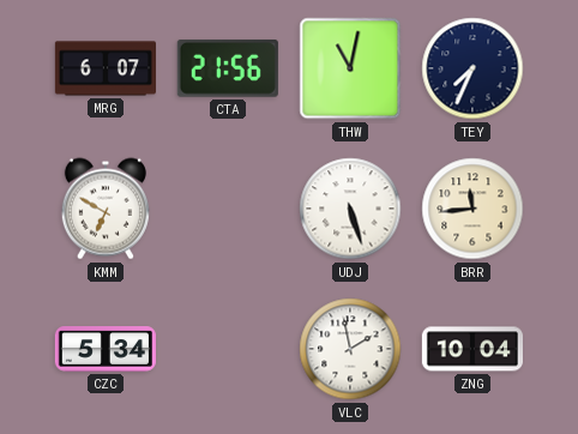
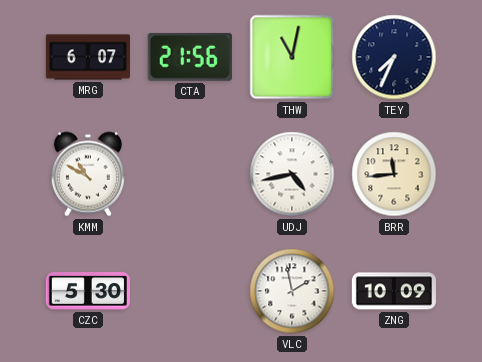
KMM: 6:50 -> 10:50
UDJ: 5:27 -> 4:43
CZC: 5:34 -> 5:30
ZNG: 10:04 -> 10:09
